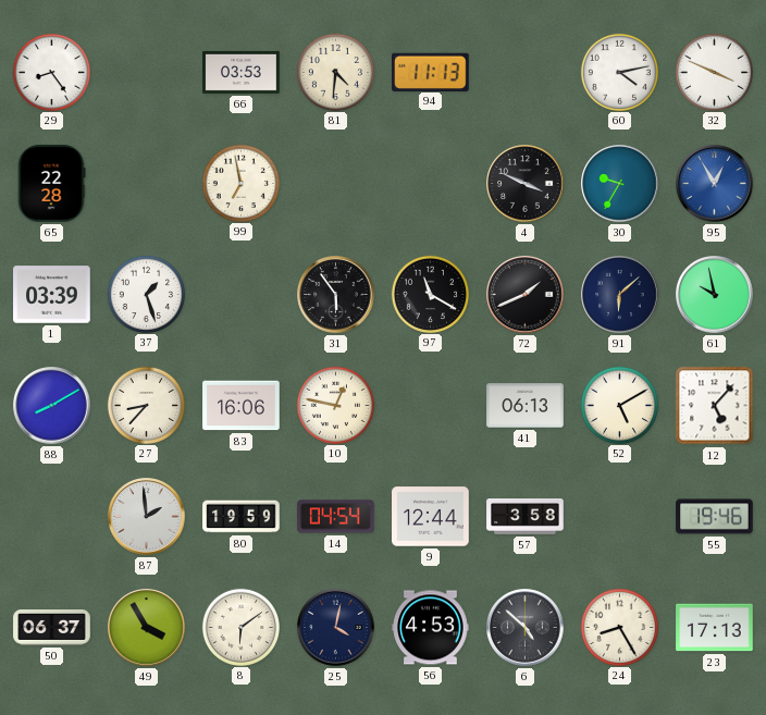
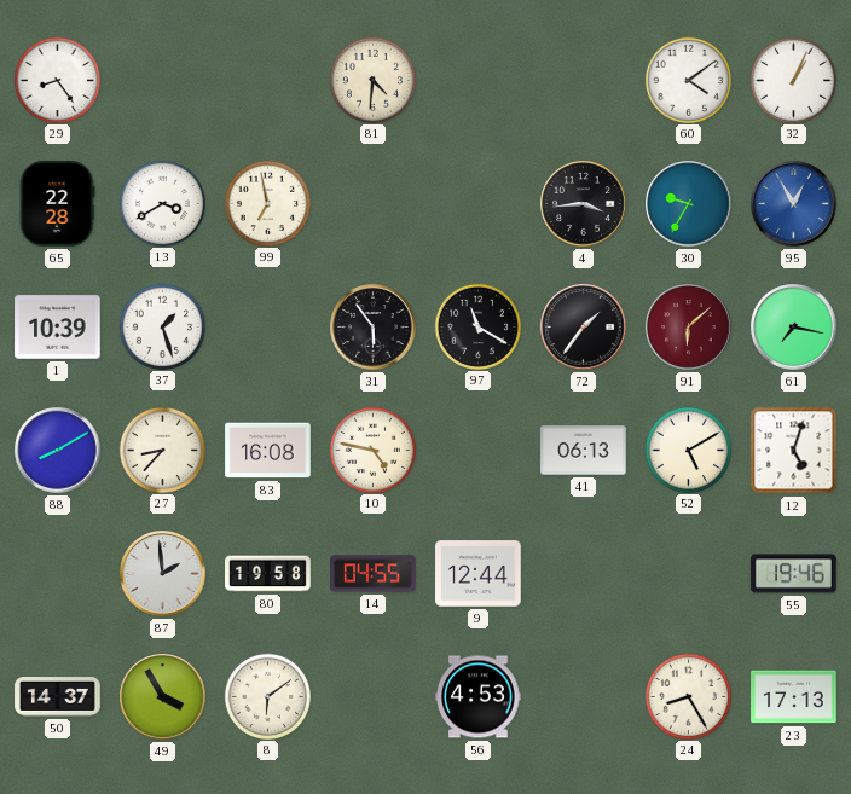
66: 03:53 -> none
94: 11:13 -> none
60: 4:13 -> 4:09
32: 3:49 -> 1:04
13: none -> 3:40
4: 3:49 -> 3:44
1: 03:39 -> 10:39
72: 1:41 -> 1:36
91 dial: navy -> burgundy
61: 9:58 -> 7:17
83: 16:06 -> 16:08
10: 12:47 -> 4:47
12: 5:07 -> 5:03
80: 19:59 -> 19:58
14: 04:54 -> 04:55
57: 3:58 -> none
50: 06:37 -> 14:37
25: 4:02 -> none
6: 4:52 -> none
